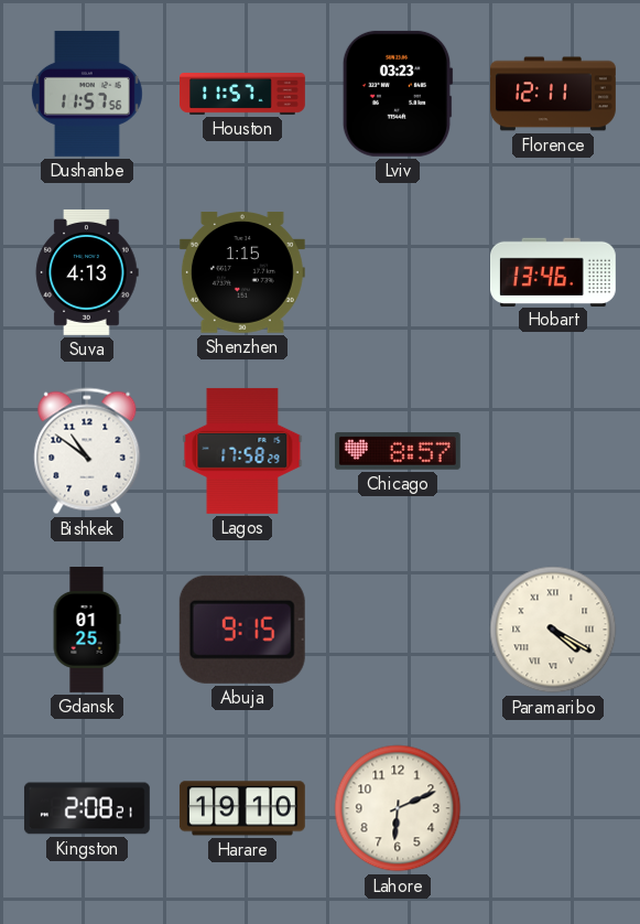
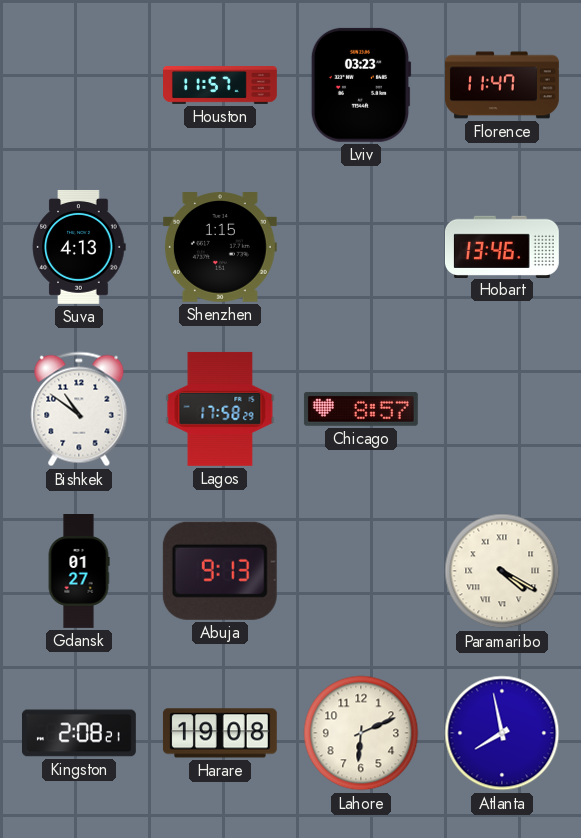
Dushanbe: 11:57 -> none
Florence: 12:11 -> 11:47
Gdansk: 01:25 -> 01:27
Abuja: 9:15 -> 9:13
Harare: 19:10 -> 19:08
Atlanta: none -> 7:58
